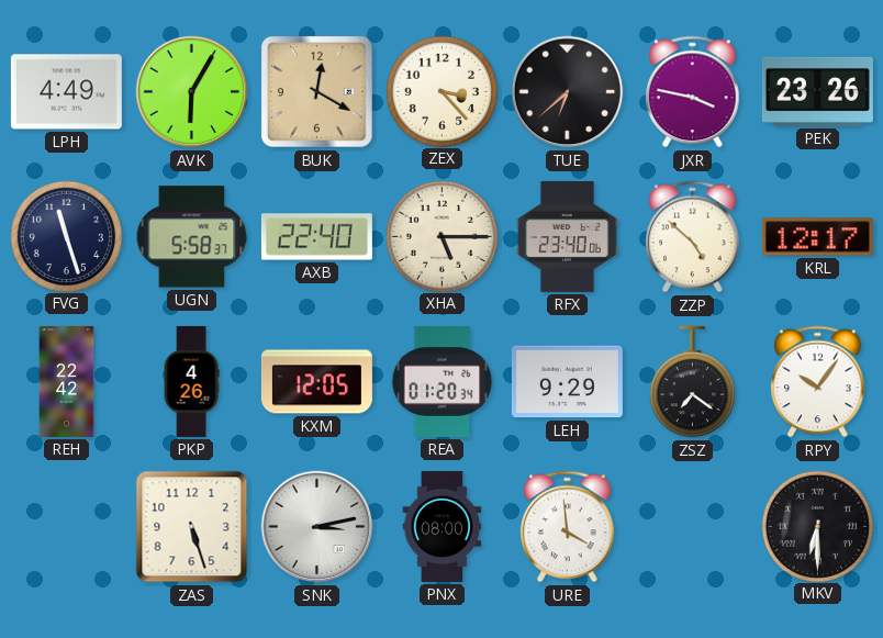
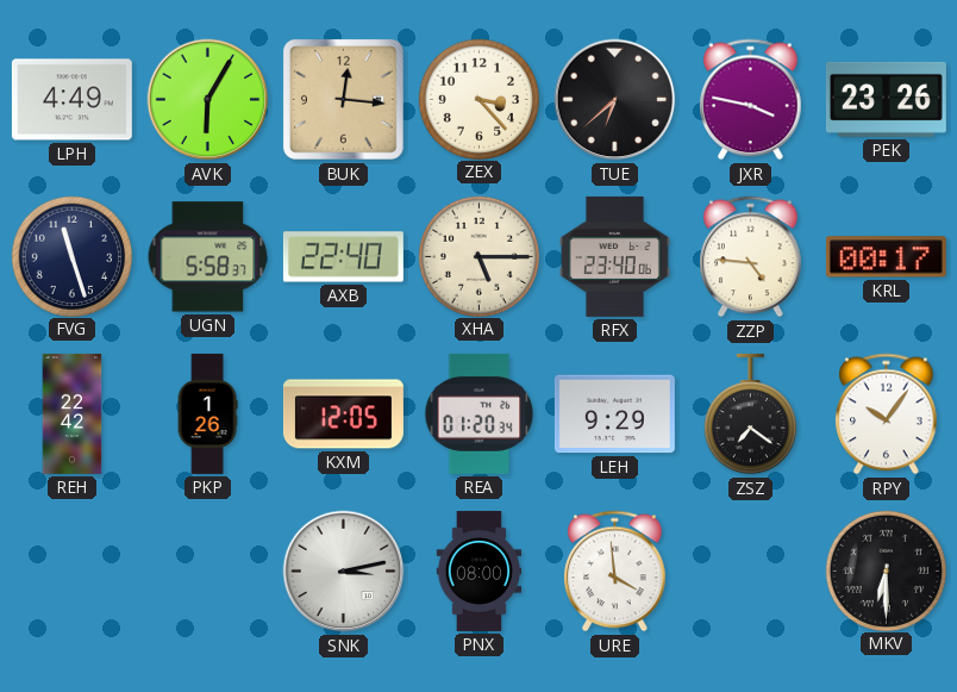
BUK: 12:20 -> 12:16
ZZP: 4:52 -> 4:46
KRL: 12:17 -> 00:17
PKP: 4:26 -> 1:26
ZAS: 5:27 -> none
